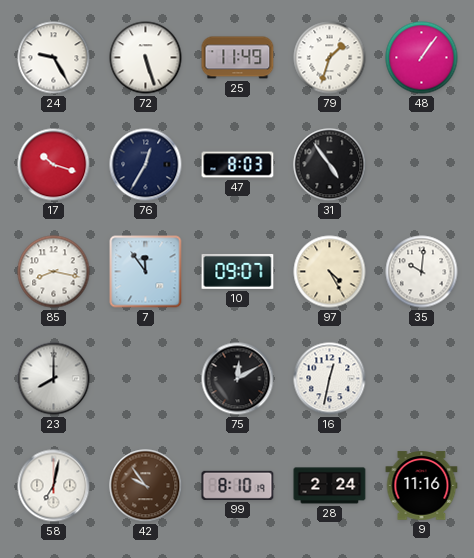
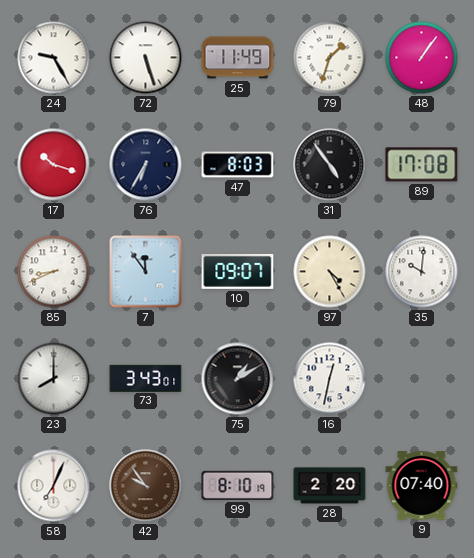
76: 12:35 -> 6:35
89: none -> 17:08
85: 8:17 -> 8:41
73: none -> 3:43
75: 12:10 -> 1:10
58: 7:02 -> 7:04
28: 2:24 -> 2:20
9: 11:16 -> 07:40
